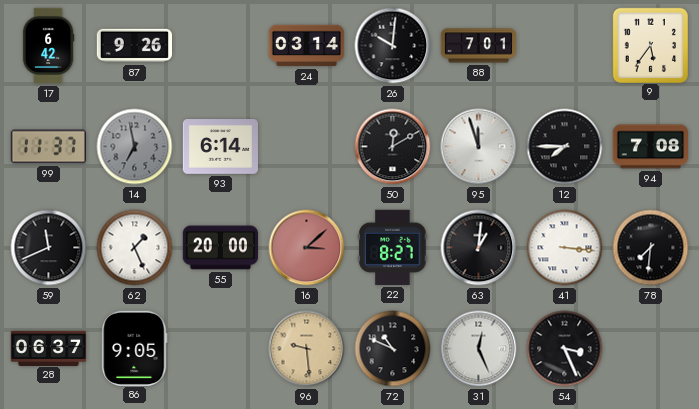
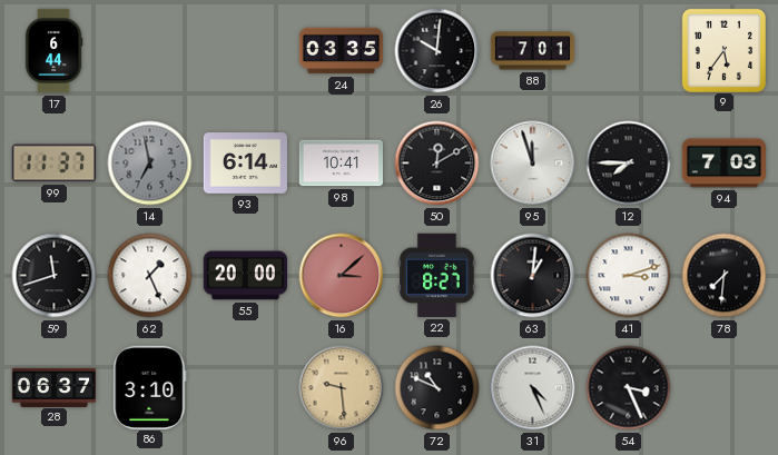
17: 6:42 -> 6:44
87: 9:26 -> none
24: 03:14 -> 03:35
98: none -> 10:41
94: 7:08 -> 7:03
59: 11:41 -> 11:42
41: 3:16 -> 3:12
86: 9:05 -> 3:10
31: 12:26 -> 4:26
